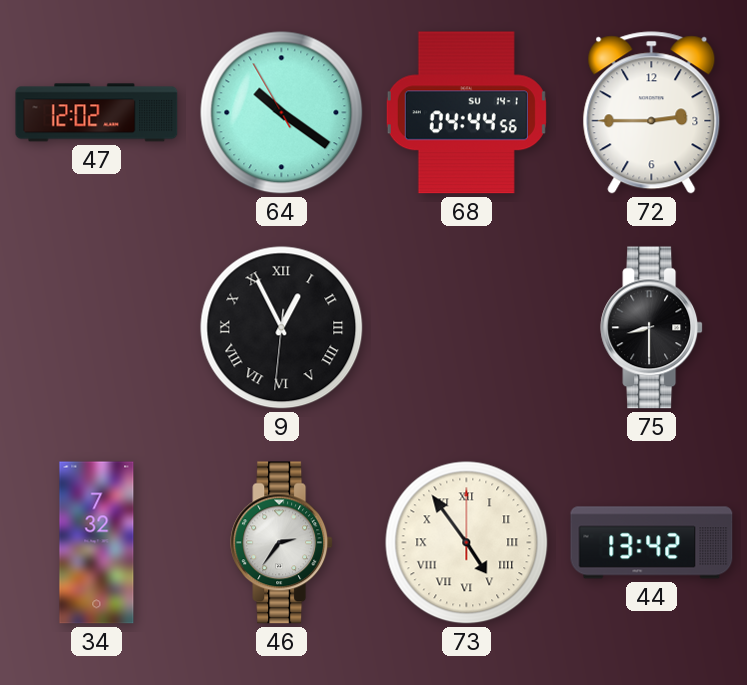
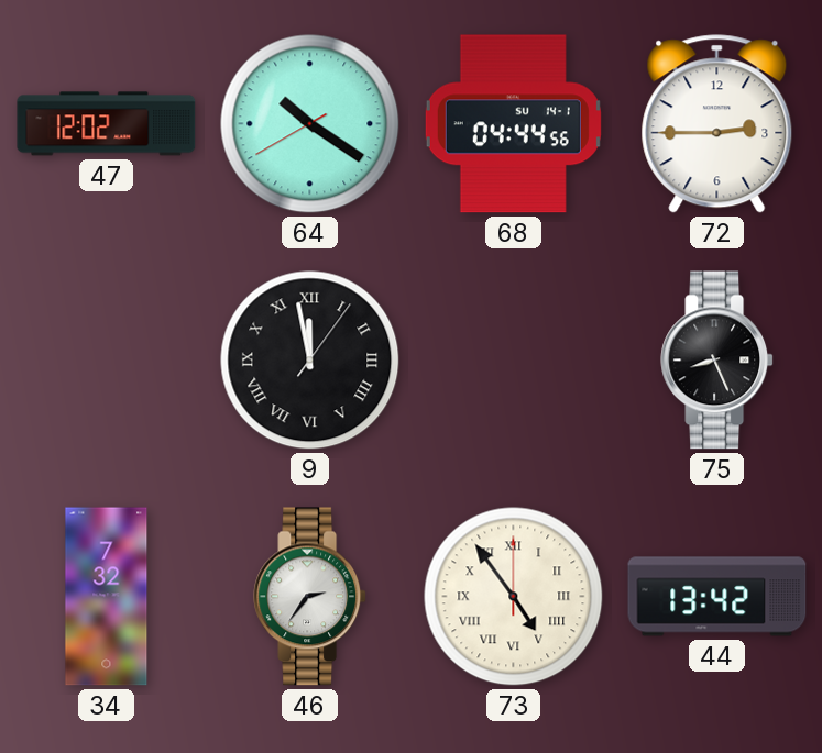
64: 10:20:55 -> 10:20:40
9: 12:55 -> 11:58
75: 8:30 -> 8:26
